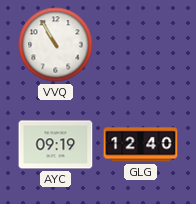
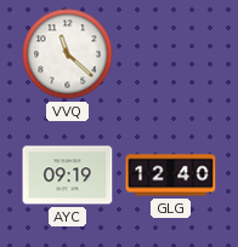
VVQ: 10:55 -> 11:22
